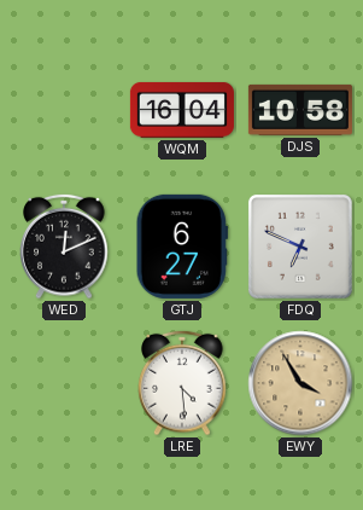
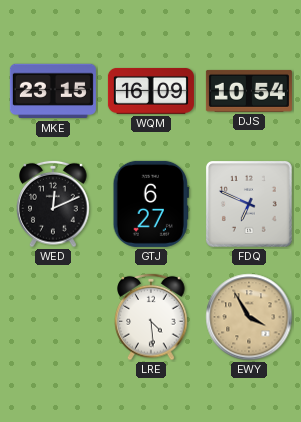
MKE: none -> 23:15
WQM: 16:04 -> 16:09
DJS: 10:58 -> 10:54
